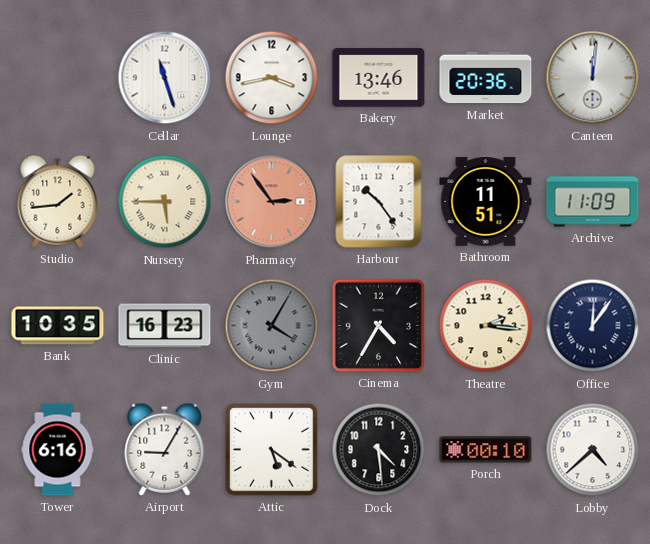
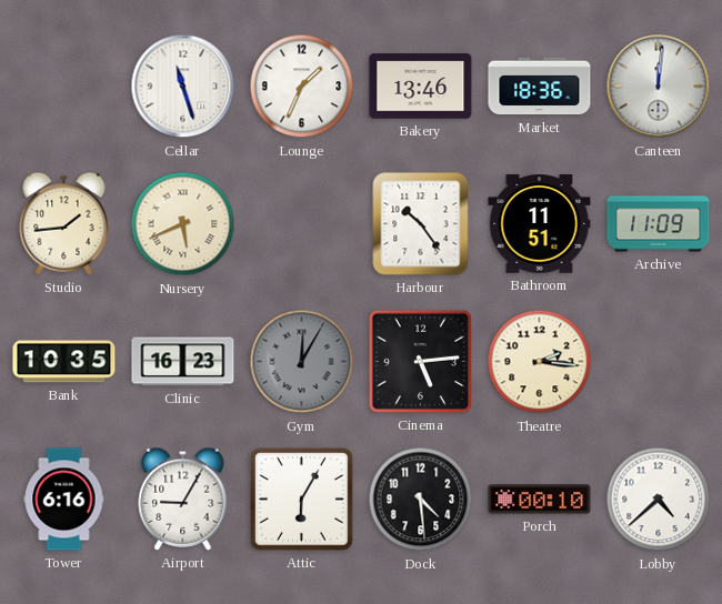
Lounge: 3:43 -> 1:34
Market: 20:36 -> 18:36
Nursery: 5:45 -> 5:41
Pharmacy: 2:54 -> none
Gym: 4:05 -> 12:05
Cinema: 4:35 -> 5:14
Office: 12:06 -> none
Attic: 5:21 -> 6:05
